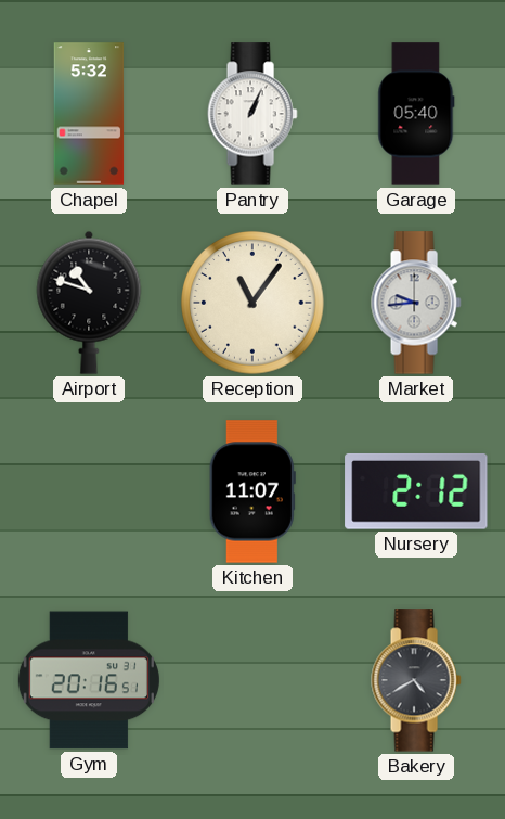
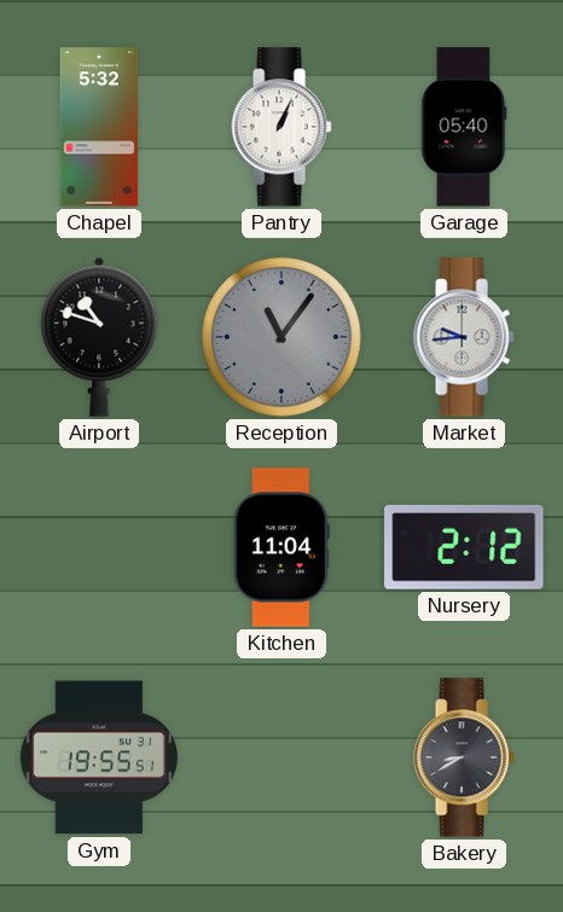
Reception dial: cream -> grey
Kitchen: 11:07 -> 11:04
Gym: 20:16 -> 19:55
Bakery: 4:40 -> 8:40
